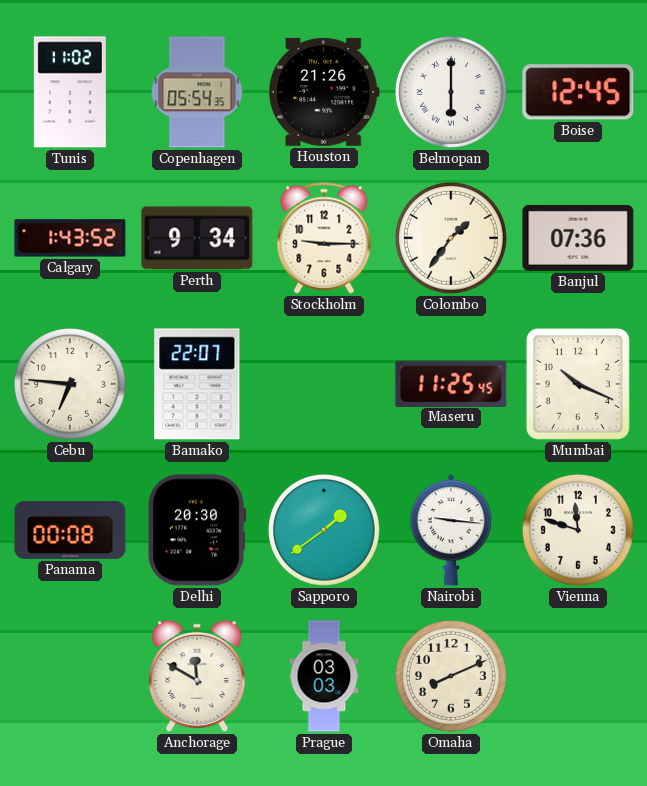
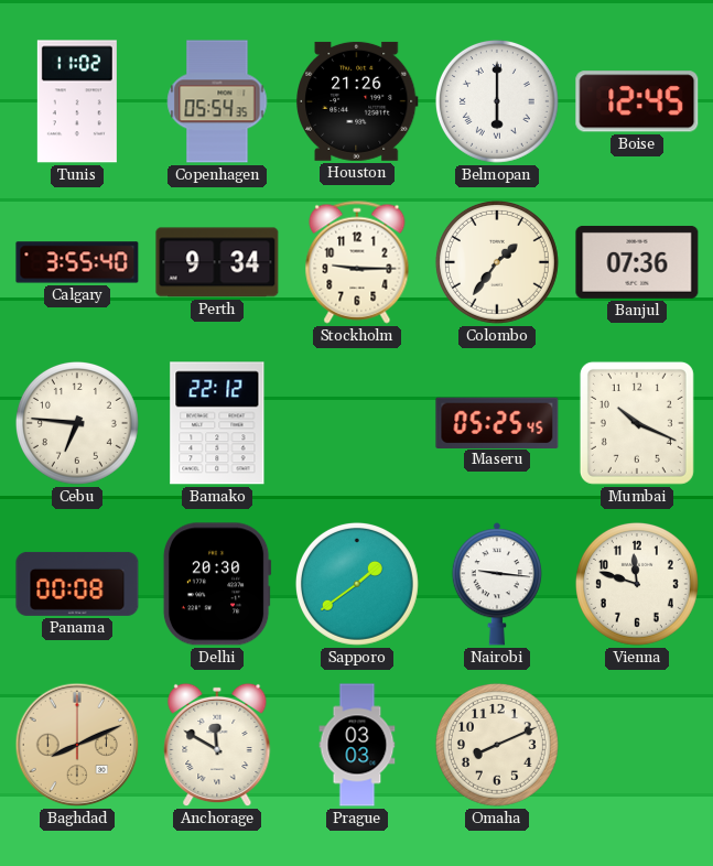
Calgary: 1:43 -> 3:55
Bamako: 22:07 -> 22:12
Maseru: 11:25 -> 05:25
Baghdad: none -> 8:11
